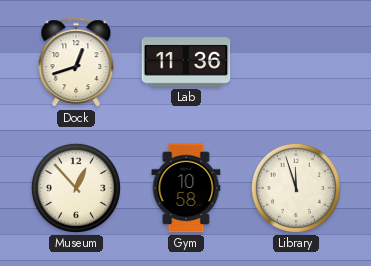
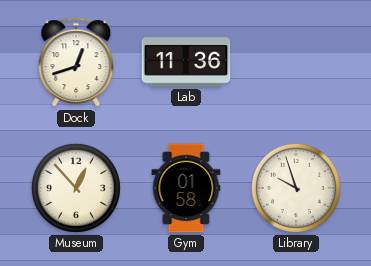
Gym: 10:58 -> 01:58
Library: 11:57 -> 9:57
